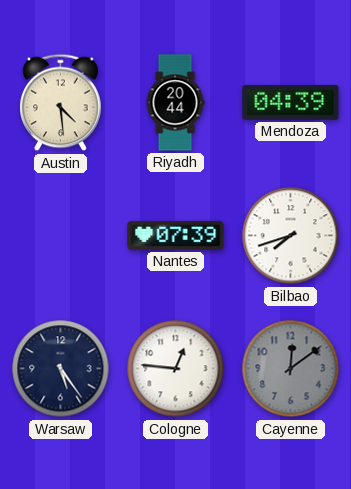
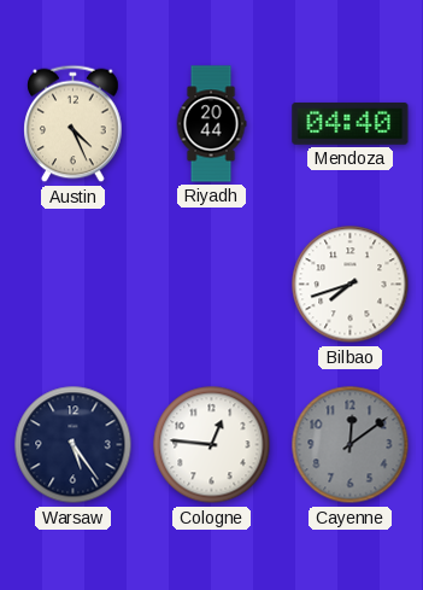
Austin: 4:29 -> 4:26
Mendoza: 04:39 -> 04:40
Nantes: 07:39 -> none
